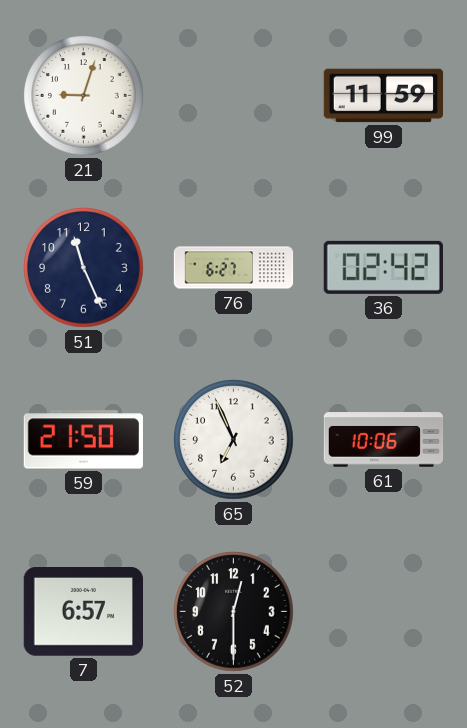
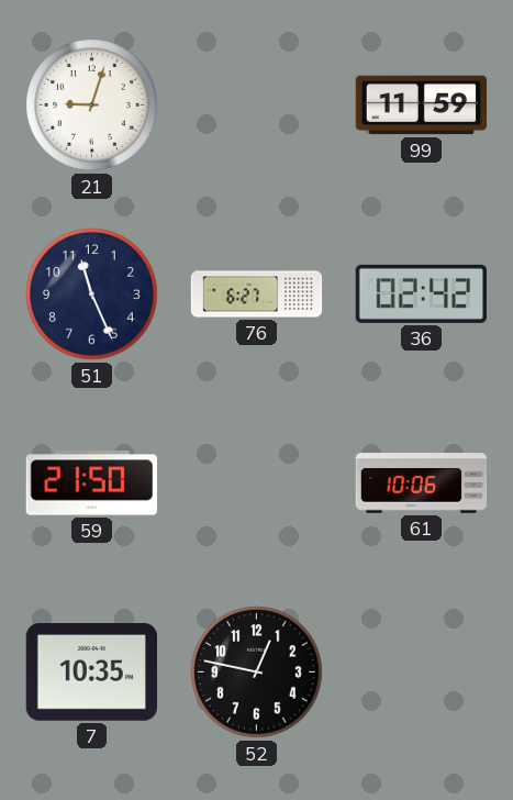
65: 6:56 -> none
7: 6:57 -> 10:35
52: 12:30 -> 12:47
